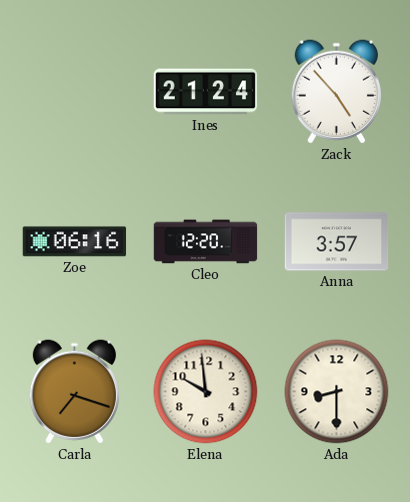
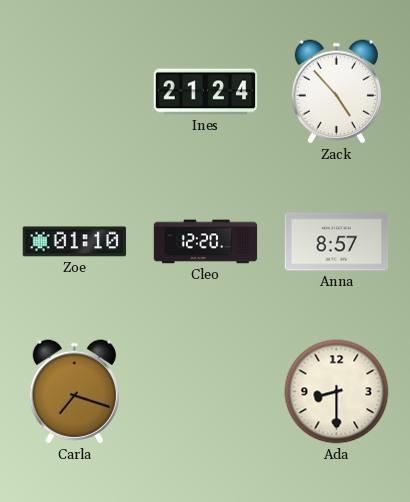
Zoe: 06:16 -> 01:10
Anna: 3:57 -> 8:57
Elena: 9:59 -> none
